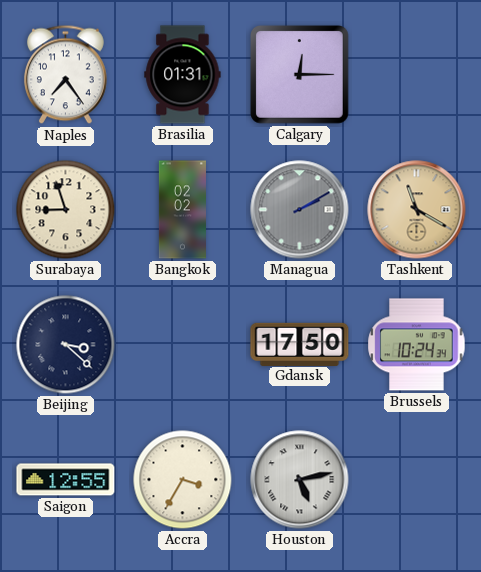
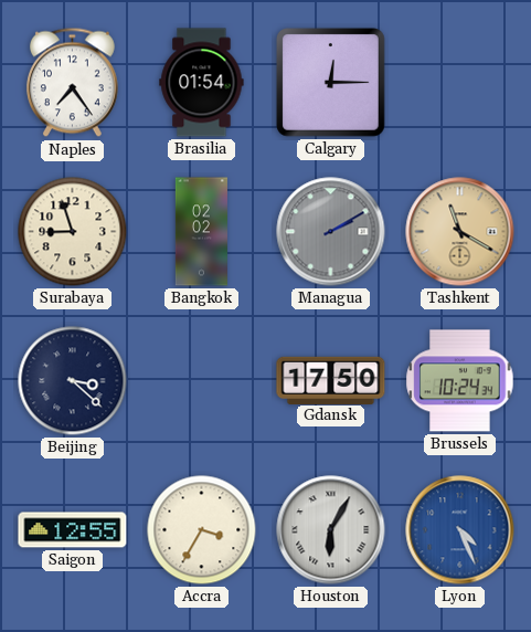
Brasilia: 01:31 -> 01:54
Houston: 5:13 -> 6:05
Lyon: none -> 4:26
